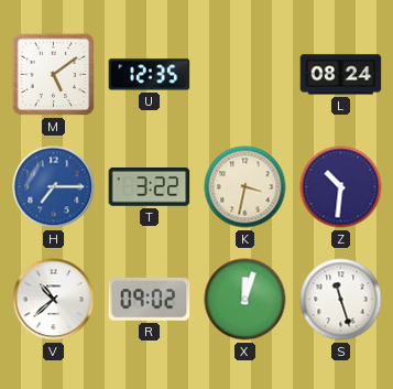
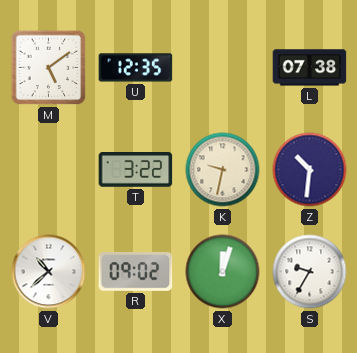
L: 08:24 -> 07:38
H: 7:15 -> none
K: 3:32 -> 9:32
S: 11:27 -> 9:35
